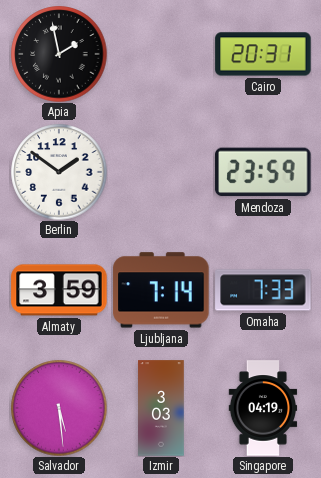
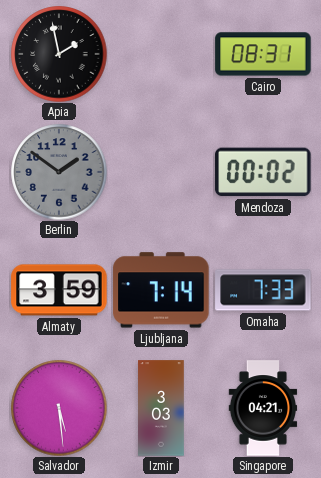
Cairo: 20:31 -> 08:31
Berlin dial: white -> grey
Mendoza: 23:59 -> 00:02
Singapore: 04:19 -> 04:21
